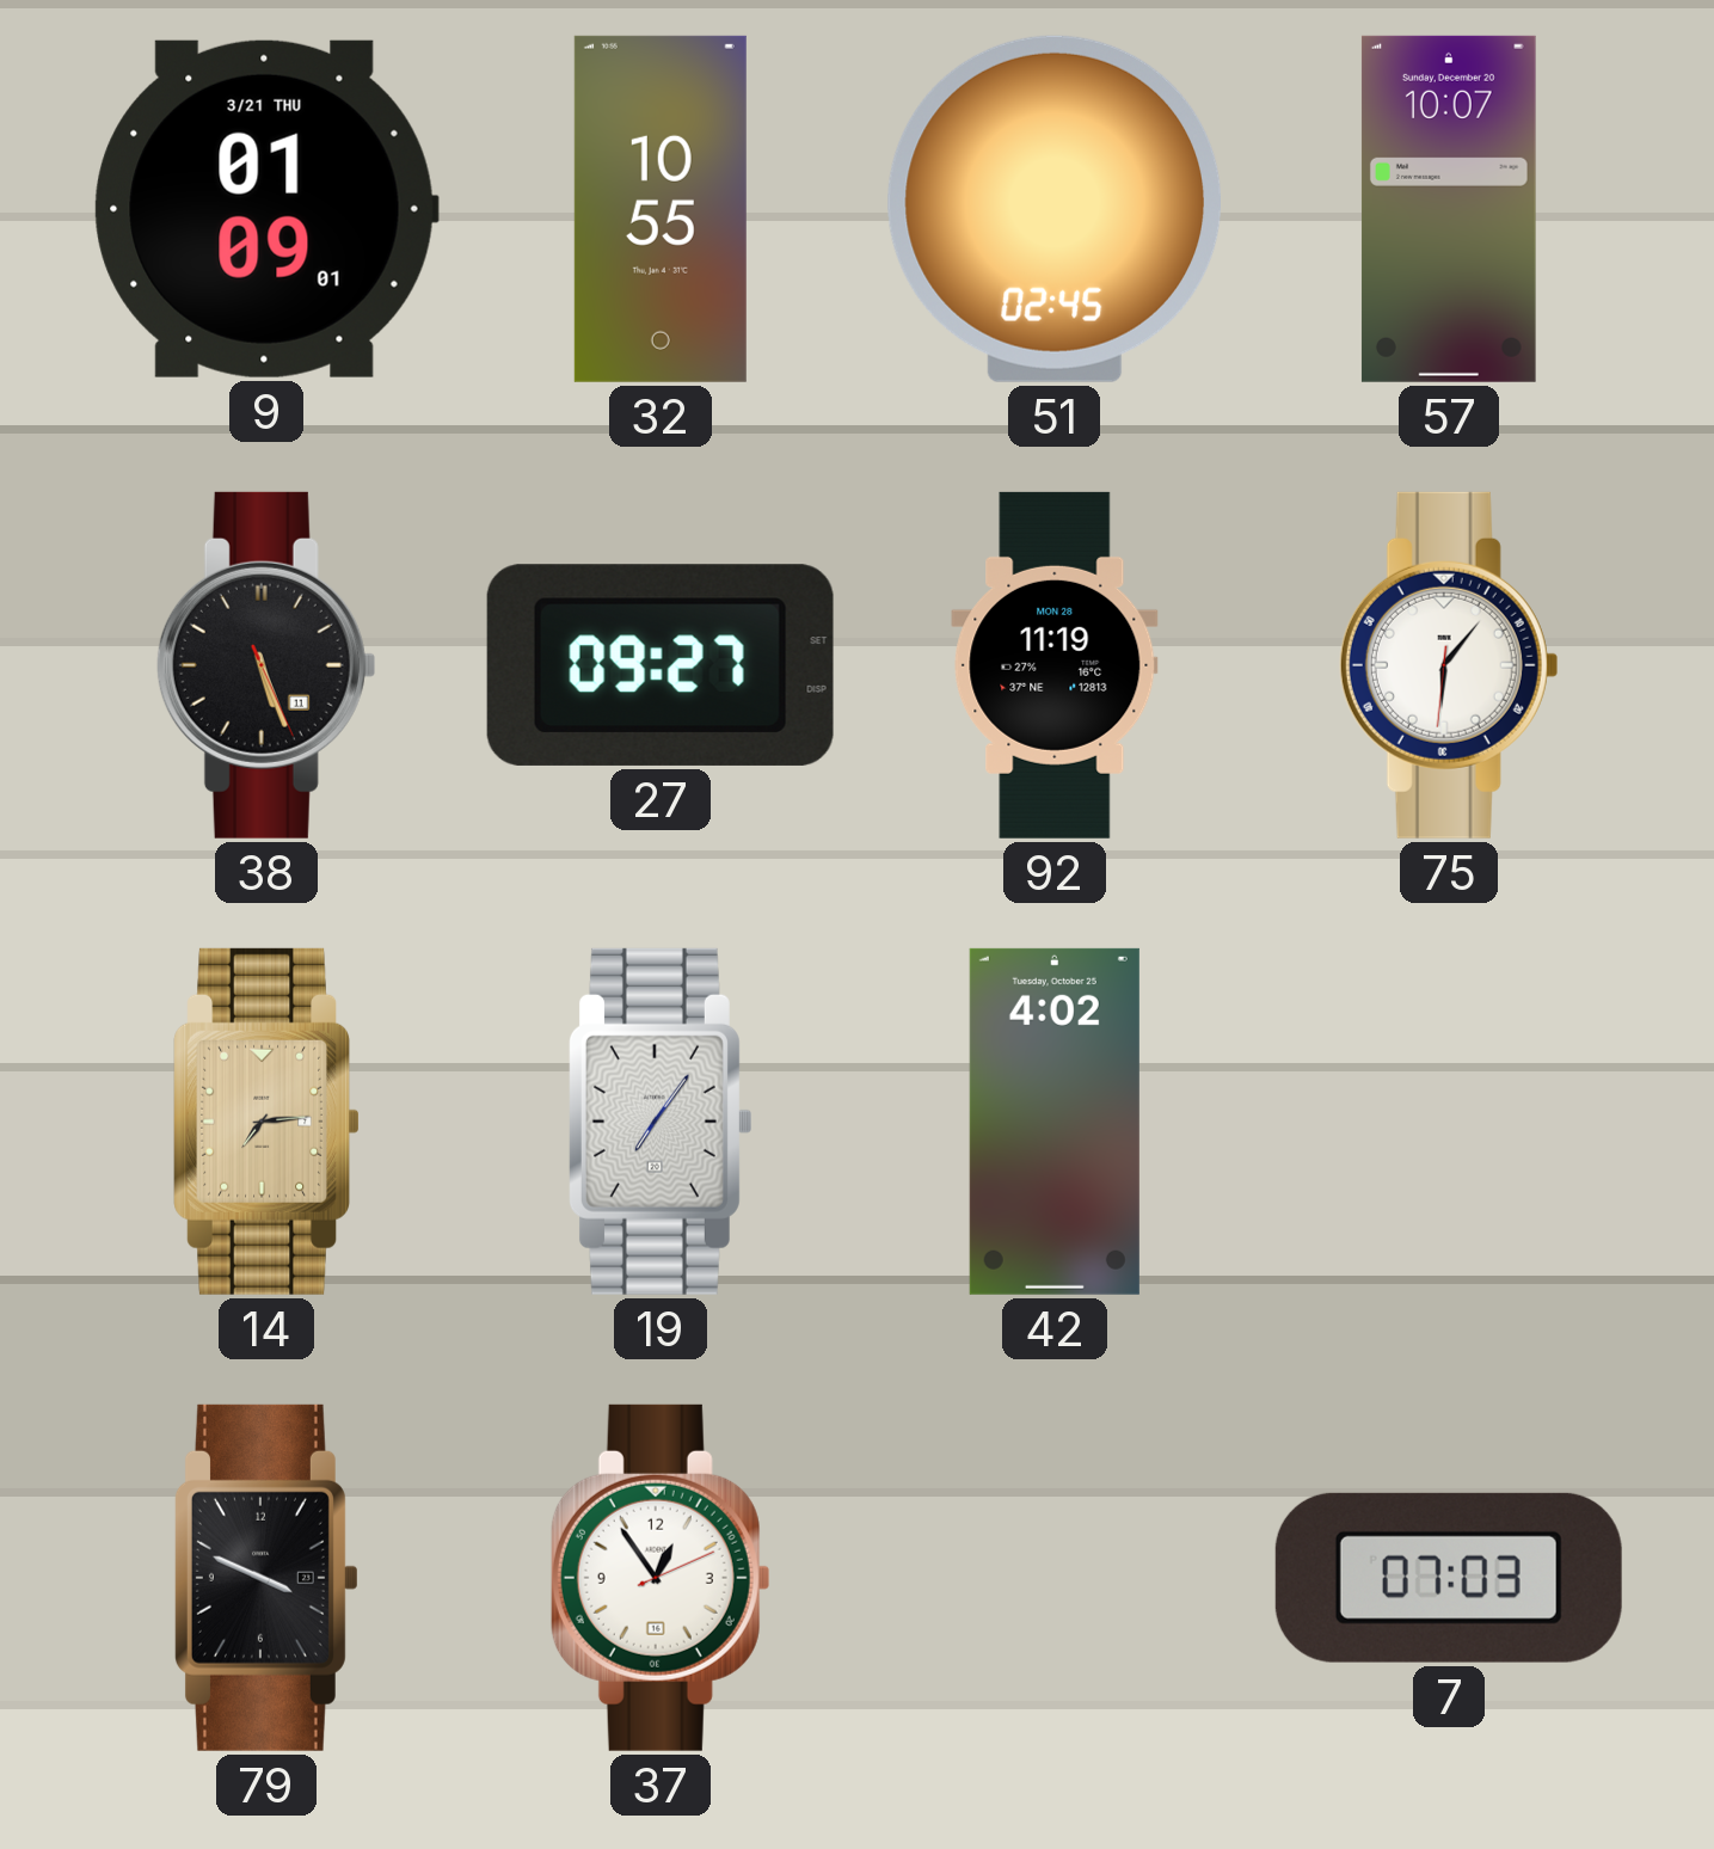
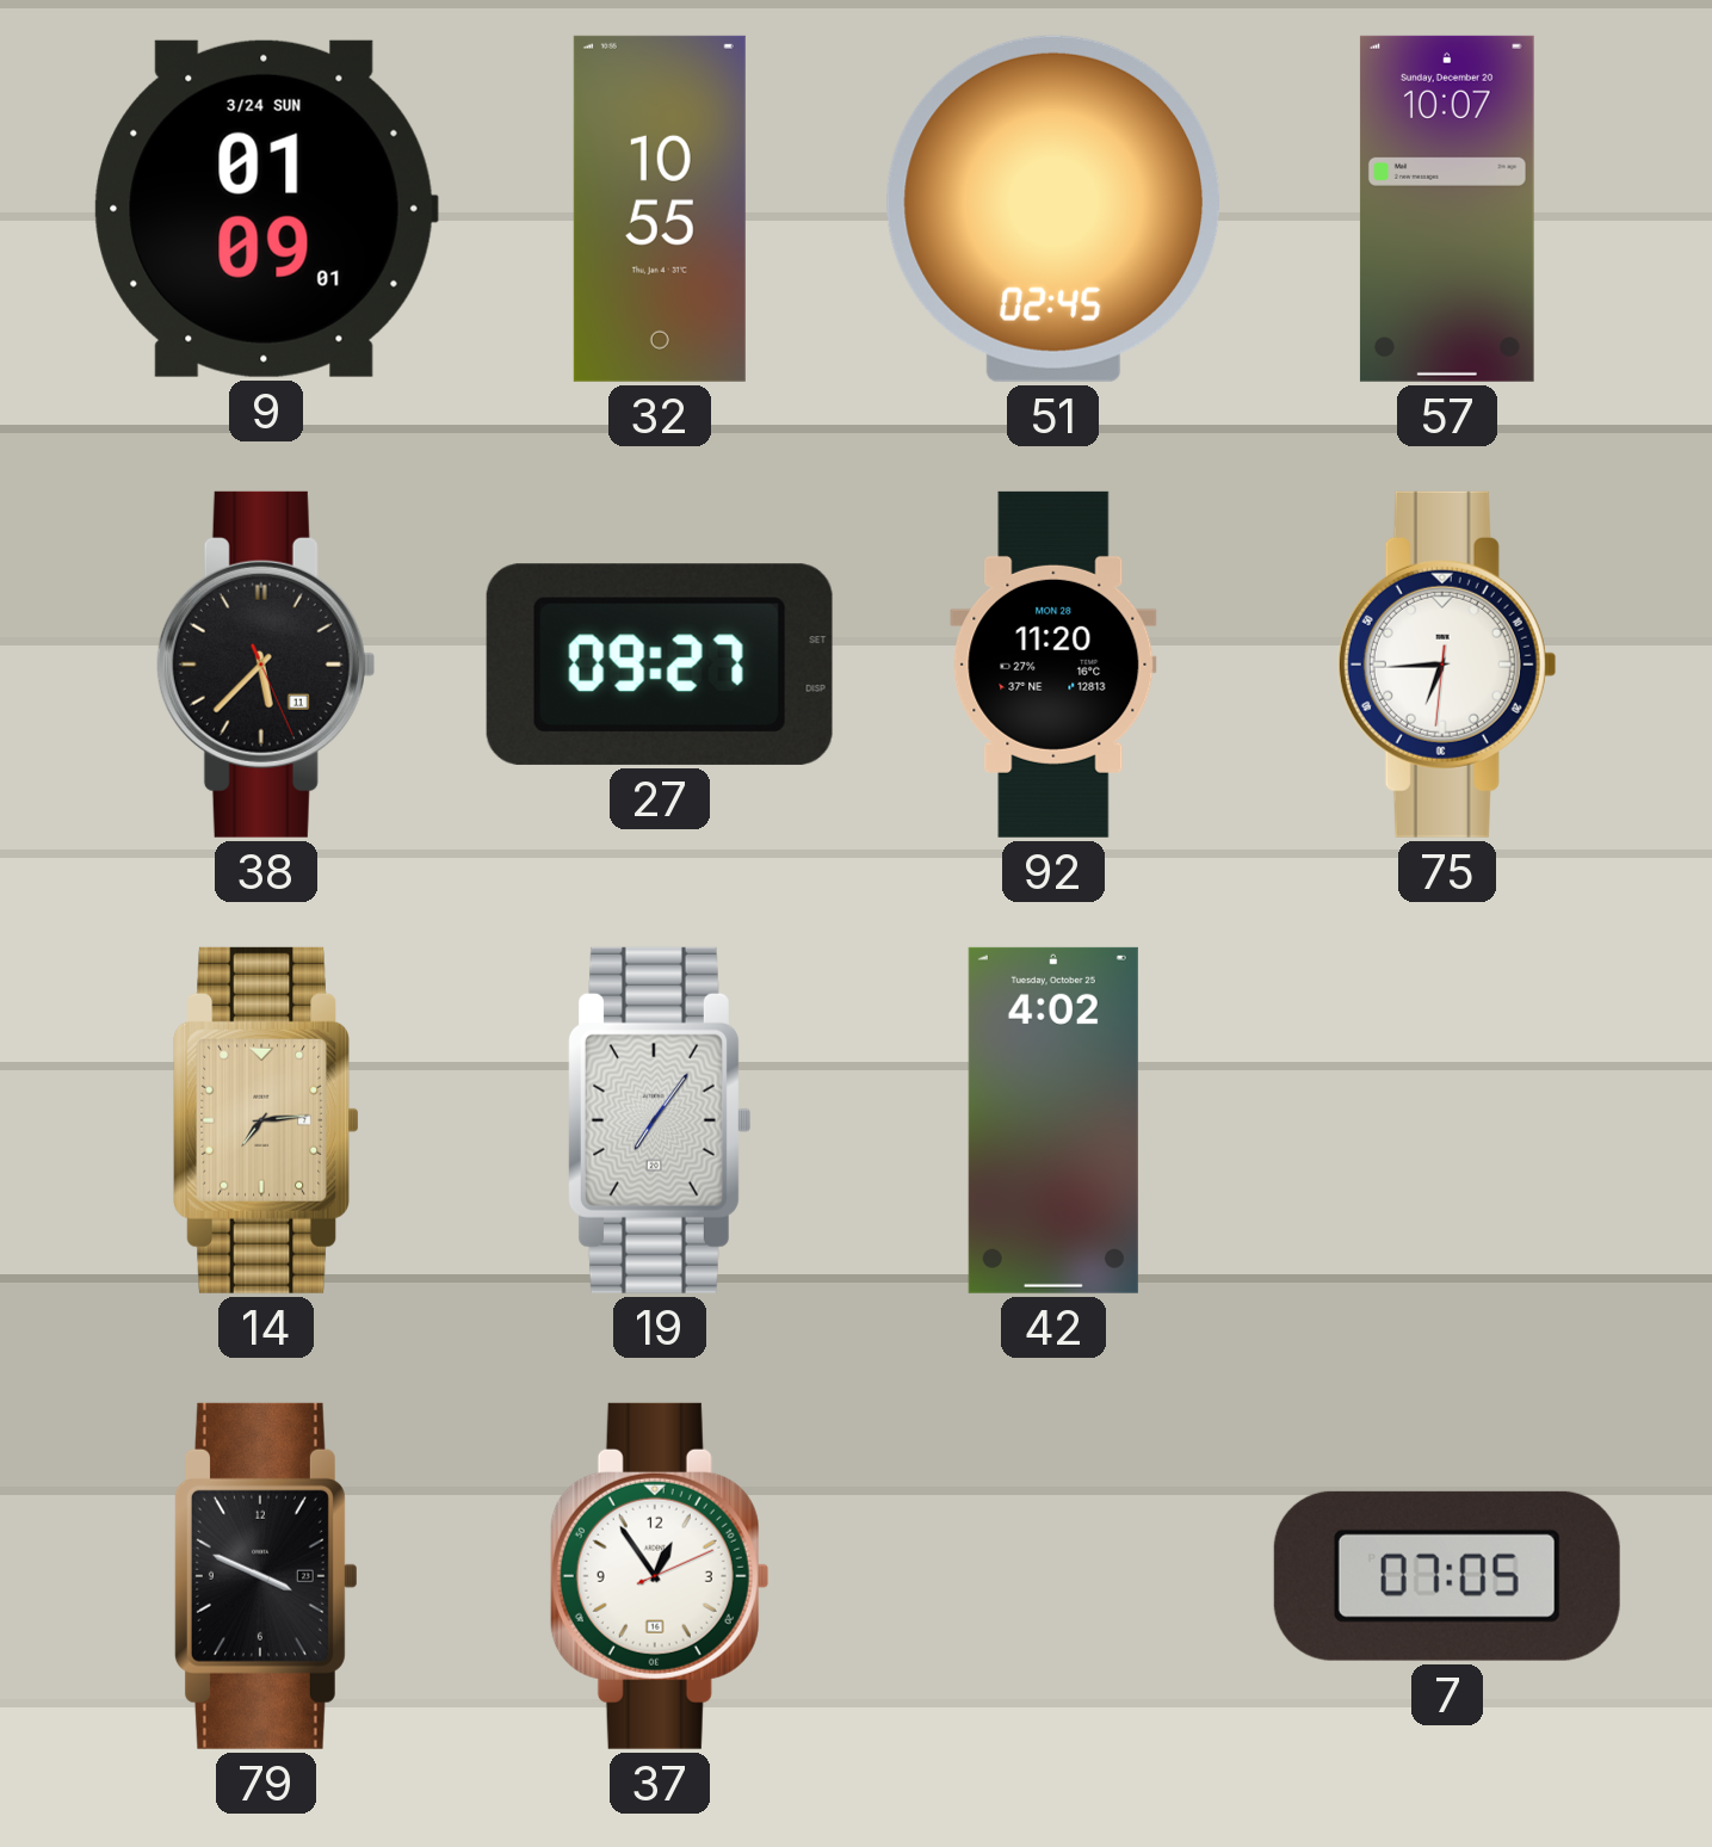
9 date: 3/21 THU -> 3/24 SUN
38: 5:26 -> 5:37
92: 11:19 -> 11:20
75: 6:06 -> 6:44
7: 07:03 -> 07:05
